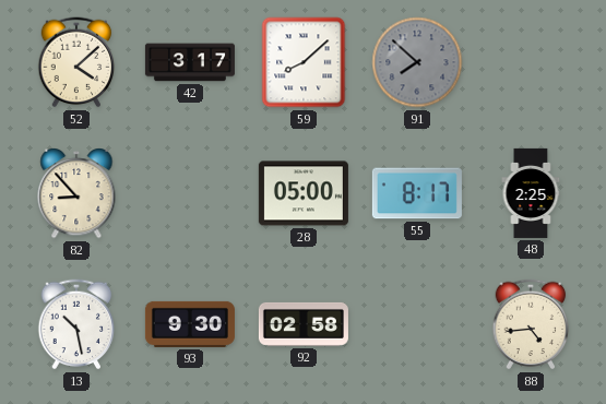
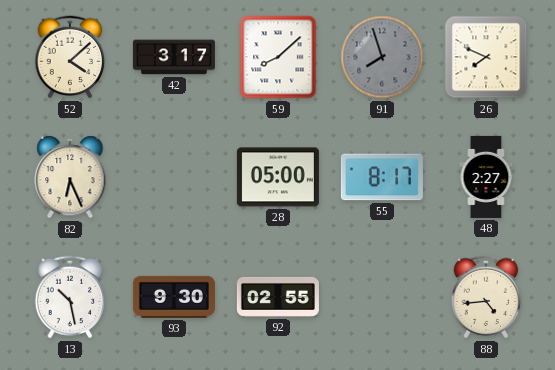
91: 7:52 -> 7:57
26: none -> 7:49
82: 8:53 -> 6:26
48: 2:25 -> 2:27
92: 02:58 -> 02:55
